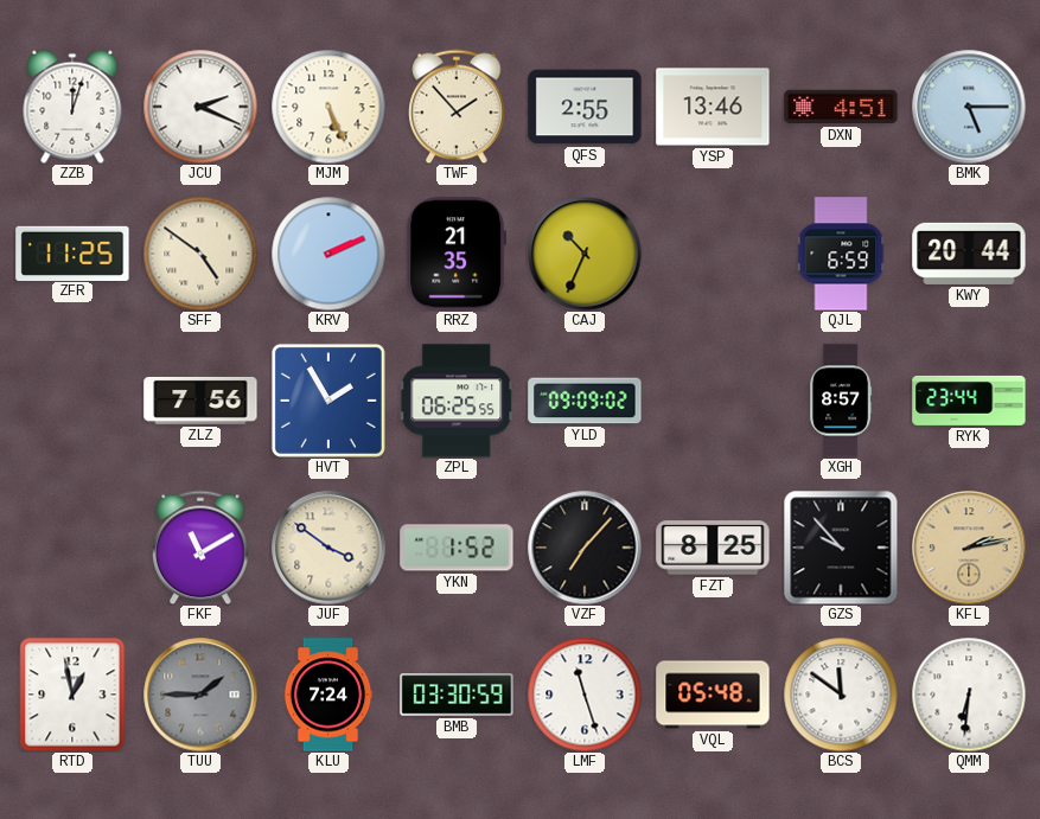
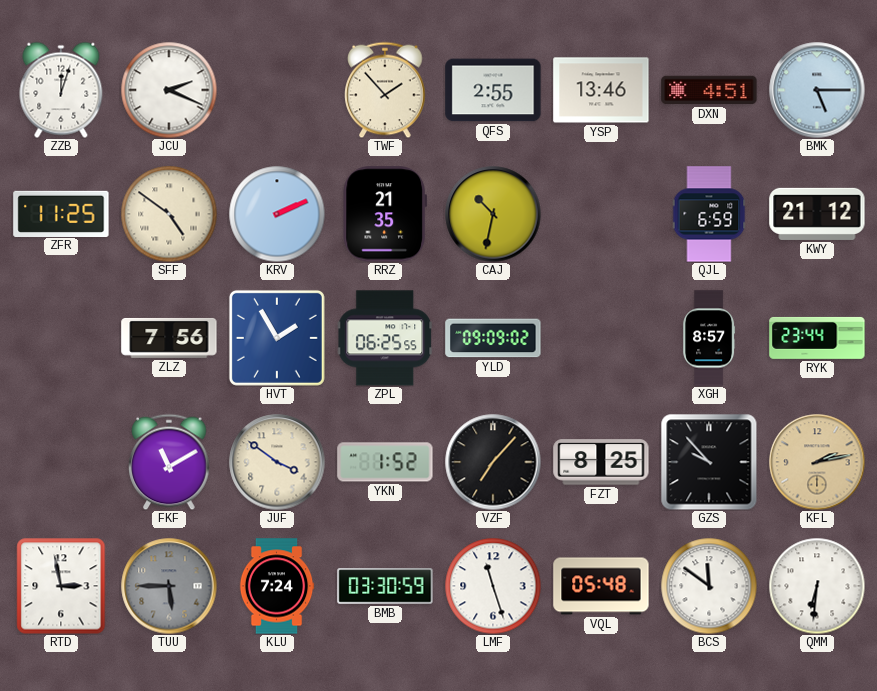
MJM: 5:26 -> none
CAJ: 10:34 -> 10:32
KWY: 20:44 -> 21:12
RTD: 12:58 -> 2:58
TUU: 1:45 -> 5:45
